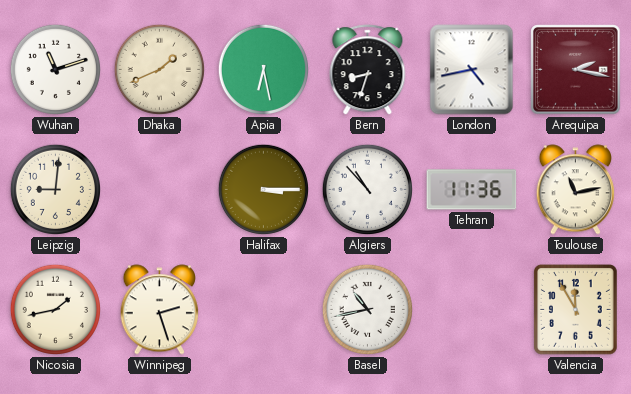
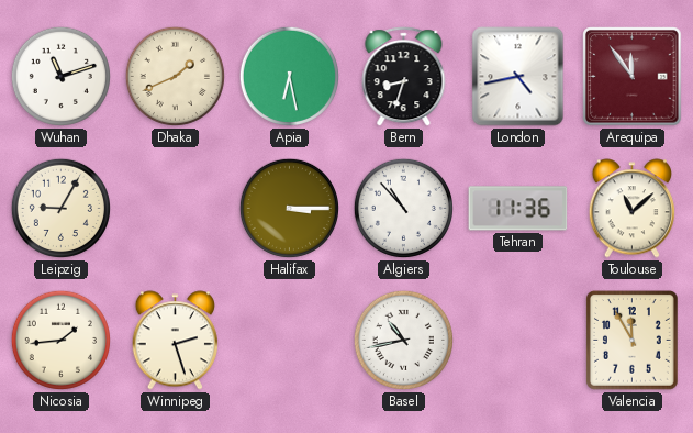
Arequipa: 2:17 -> 11:54
Leipzig: 9:01 -> 9:05
Toulouse: 11:13 -> 11:08
Nicosia: 1:43 -> 1:44
